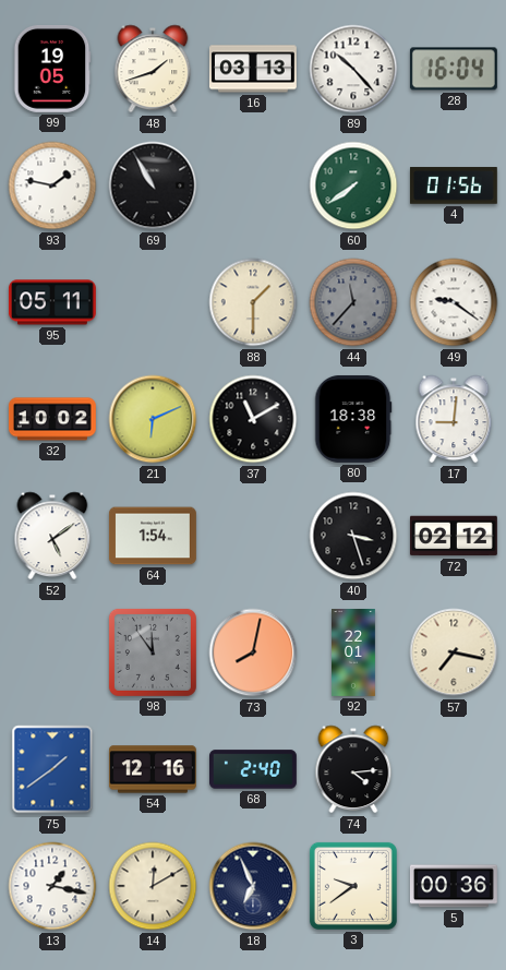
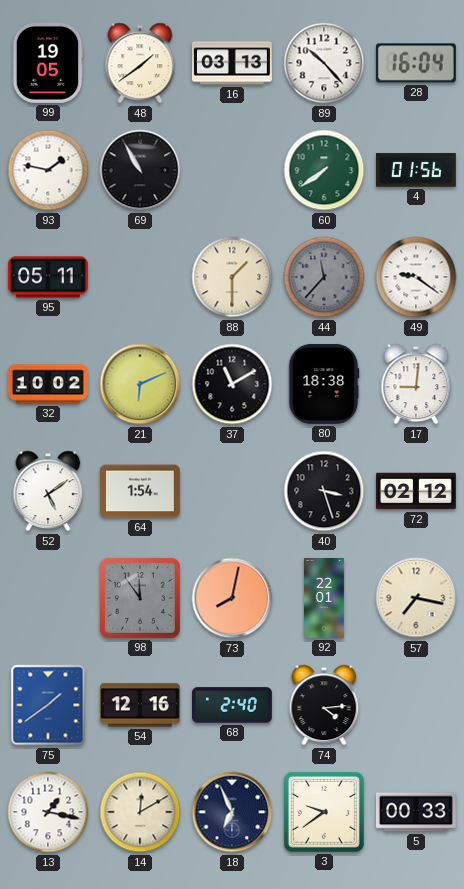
48: 1:42 -> 1:39
5: 00:36 -> 00:33
